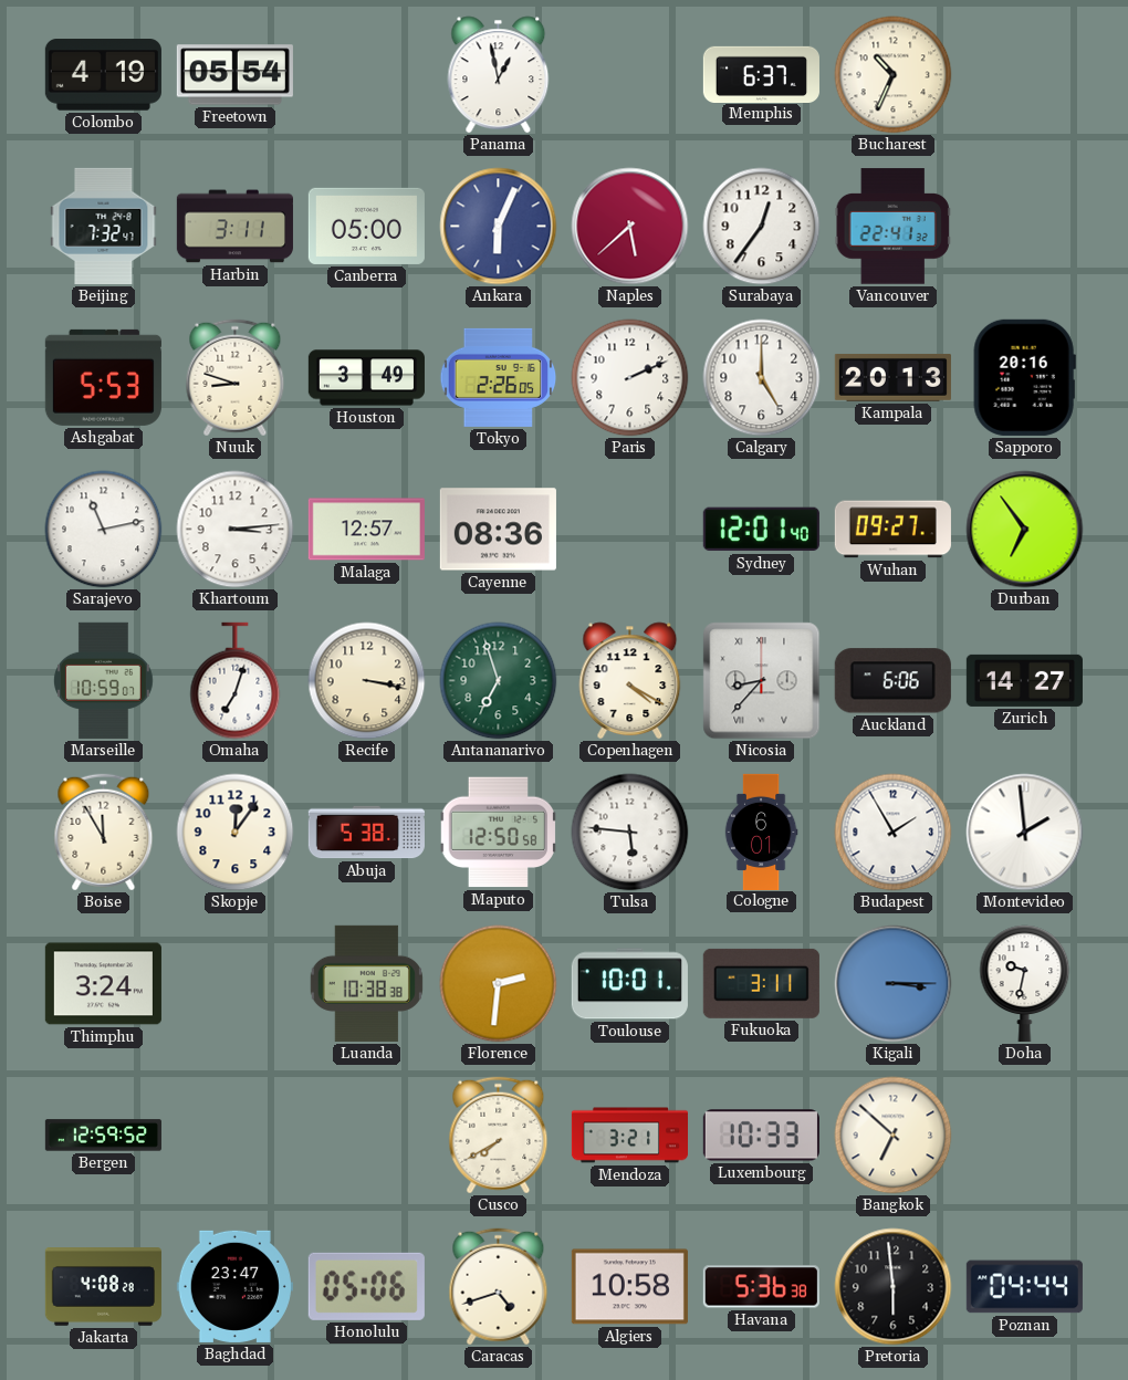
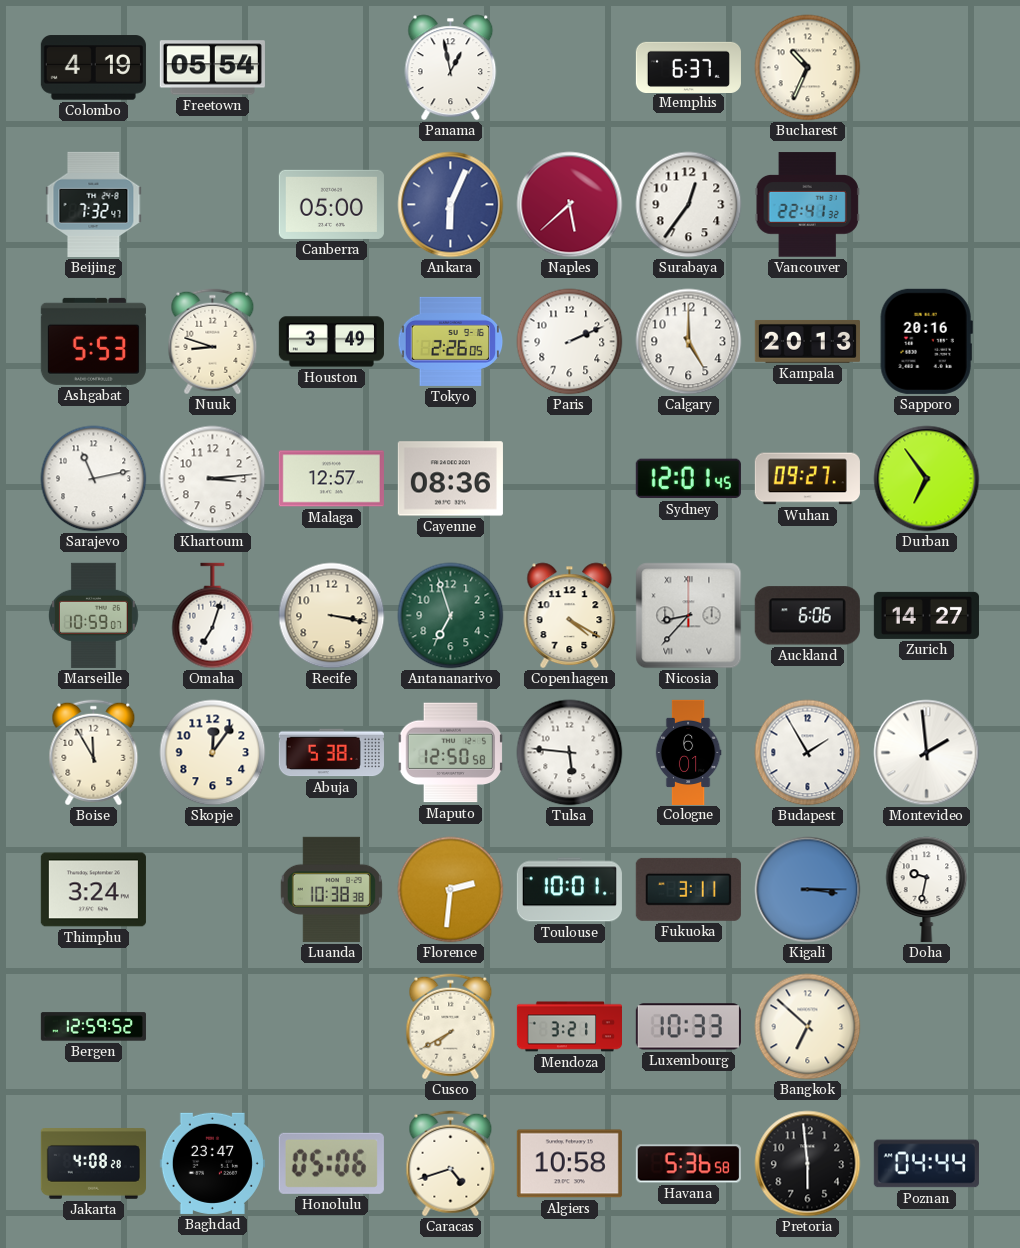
Harbin: 3:11 -> none
Sydney: 12:01:40 -> 12:01:45
Havana: 5:36:38 -> 5:36:58
